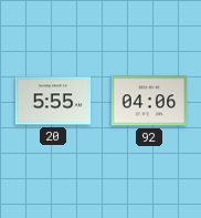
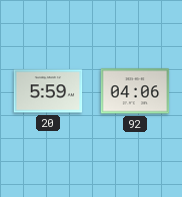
20: 5:55 -> 5:59
